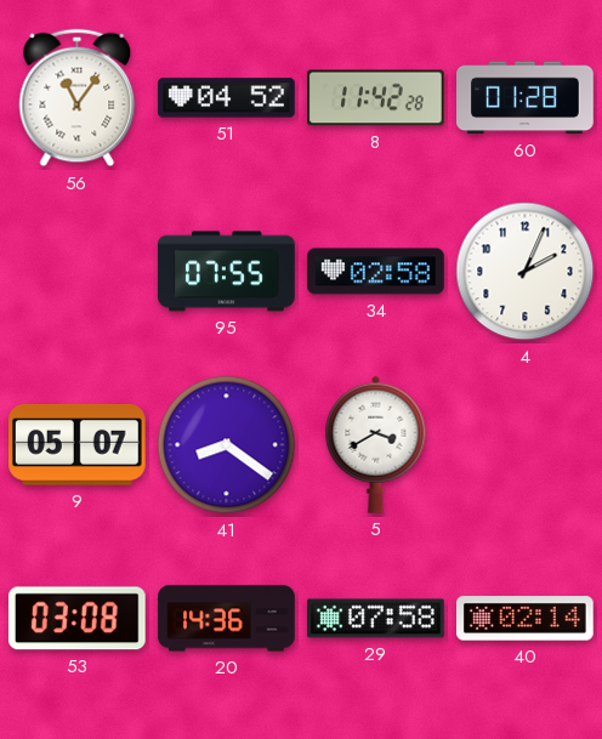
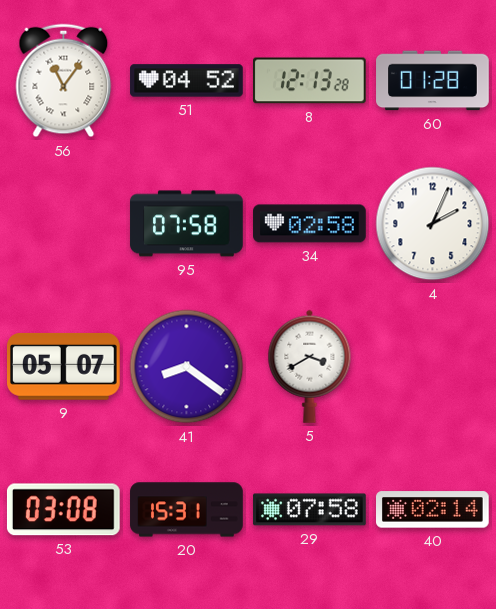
8: 11:42 -> 12:13
95: 07:55 -> 07:58
20: 14:36 -> 15:31
